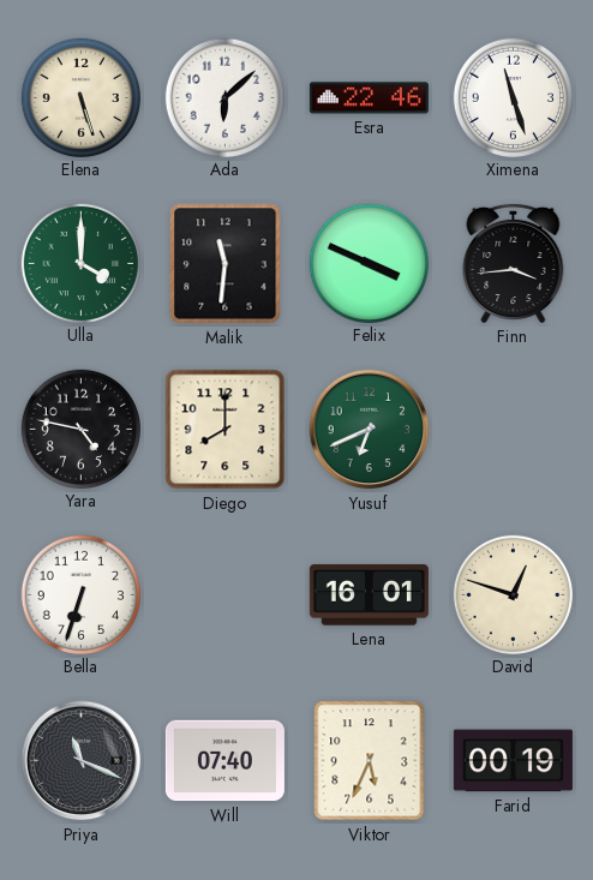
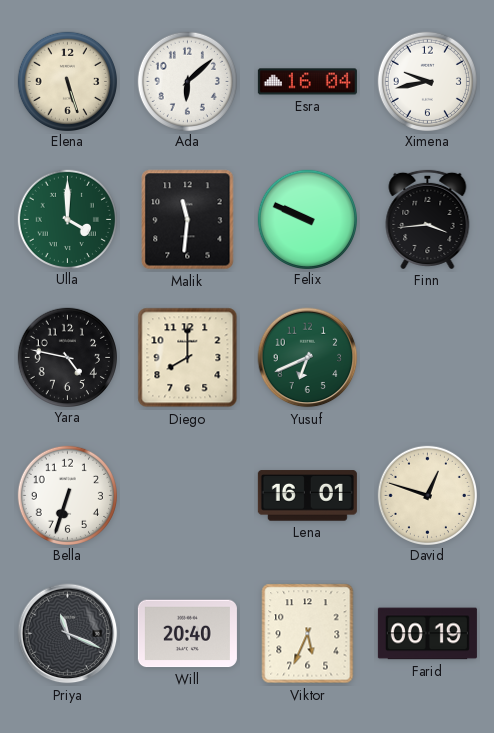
Esra: 22:46 -> 16:04
Ximena: 11:27 -> 9:43
Felix: 3:49 -> 9:49
Will: 07:40 -> 20:40
